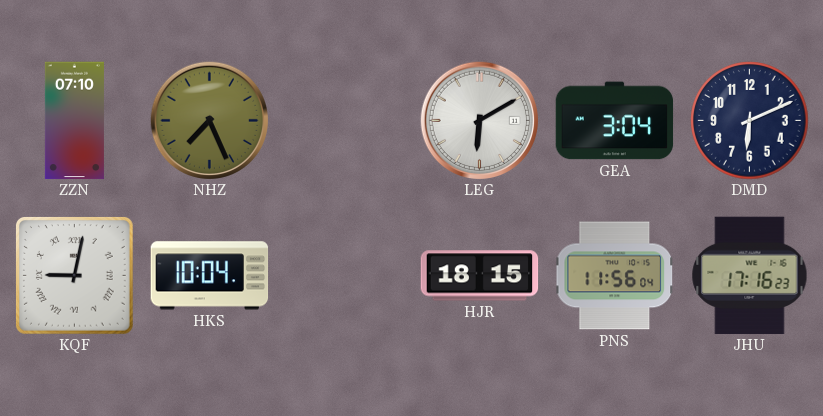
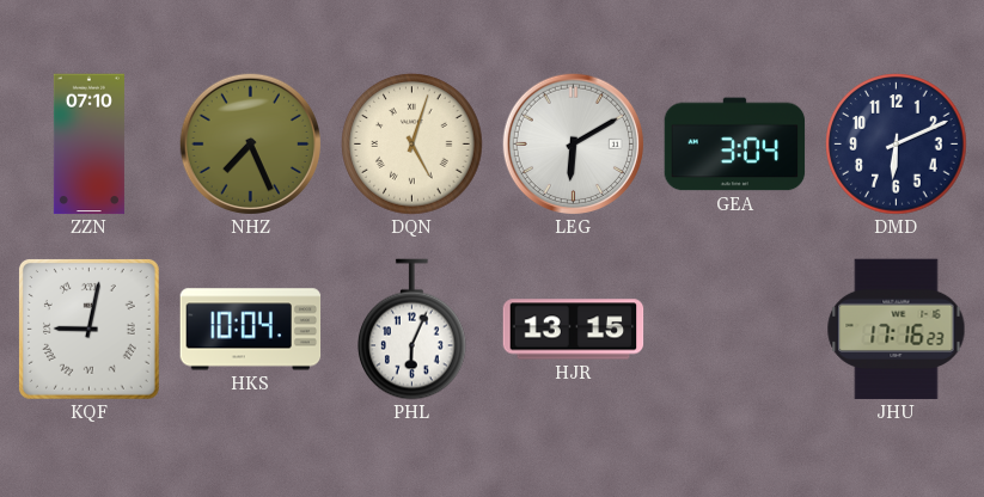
DQN: none -> 5:03
PHL: none -> 6:04
HJR: 18:15 -> 13:15
PNS: 11:56 -> none
